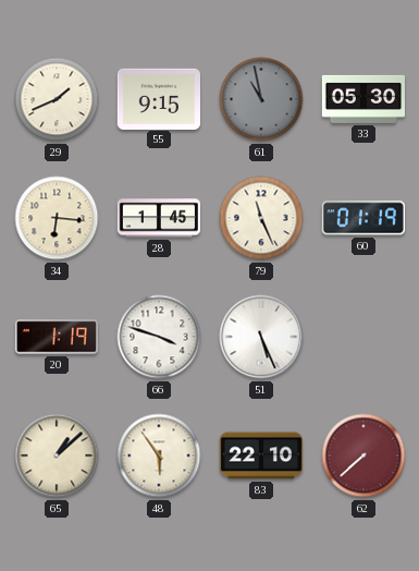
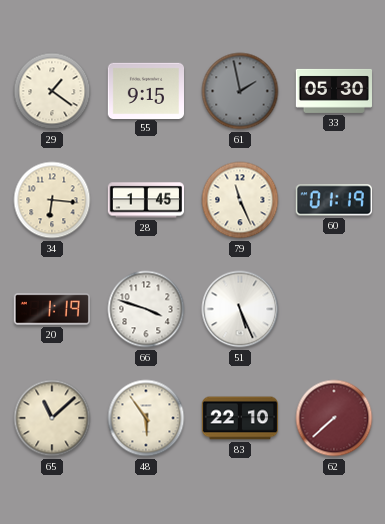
29: 1:41 -> 1:21
61: 10:58 -> 1:58
65: 1:08 -> 11:08
